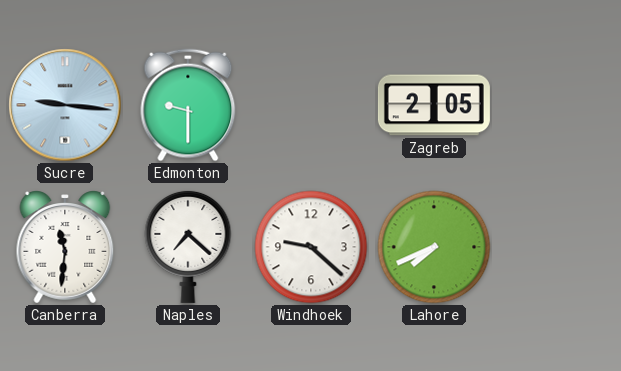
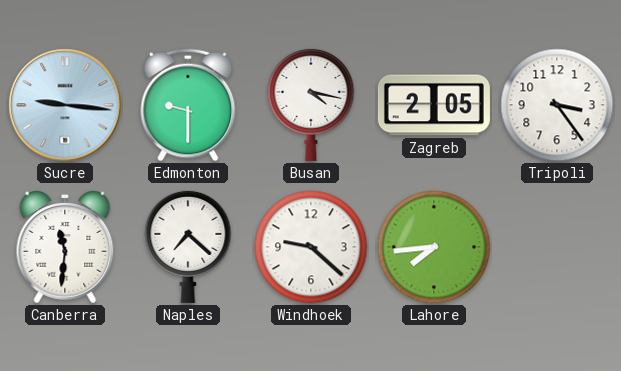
Busan: none -> 4:17
Tripoli: none -> 3:24
Lahore: 7:41 -> 7:44
